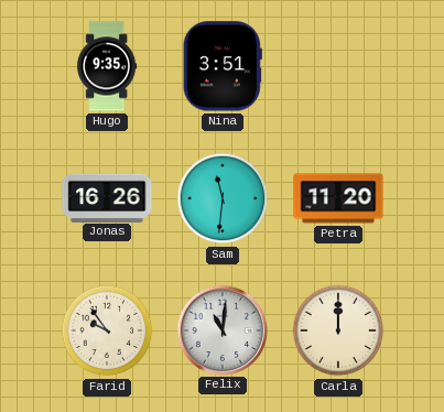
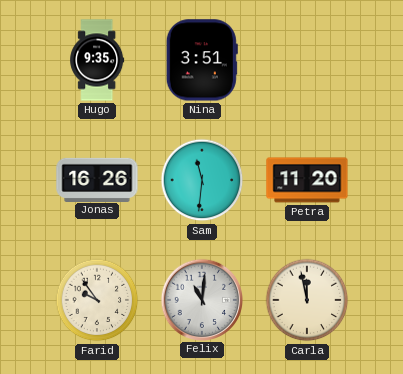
Carla: 12:00 -> 11:58
